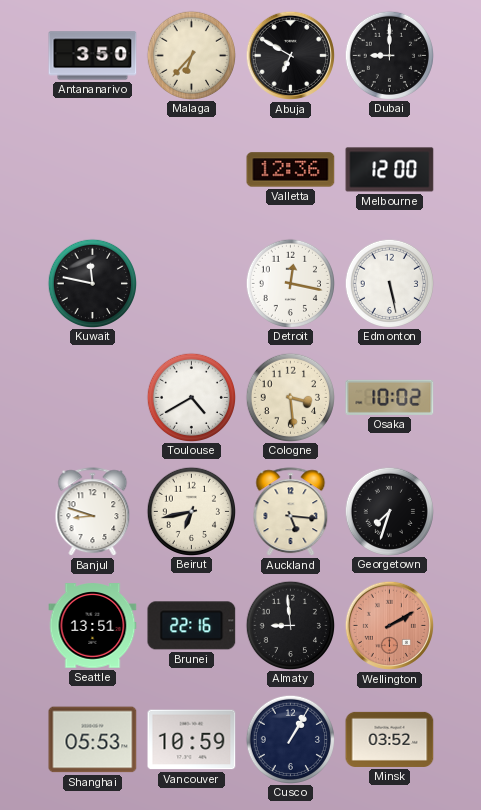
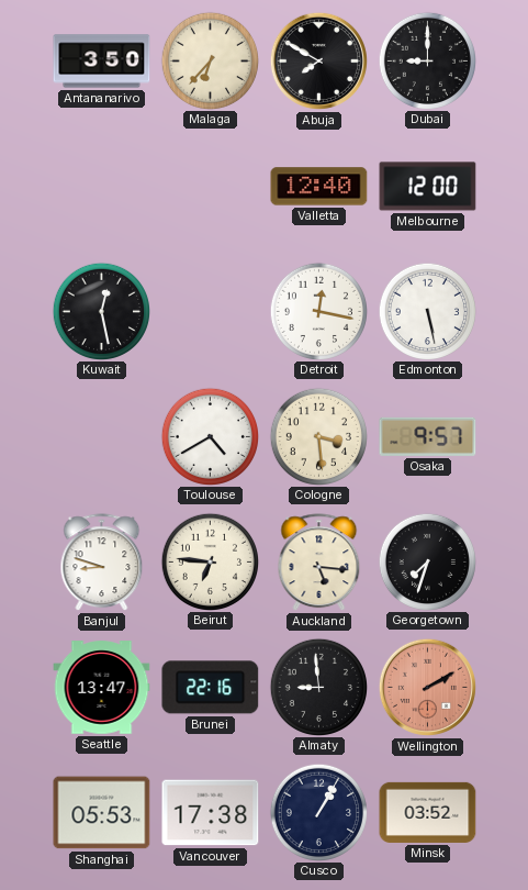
Abuja: 6:50 -> 7:50
Valletta: 12:36 -> 12:40
Kuwait: 11:47 -> 12:28
Osaka: 10:02 -> 9:57
Beirut: 6:43 -> 6:46
Seattle: 13:51 -> 13:47
Vancouver: 10:59 -> 17:38
